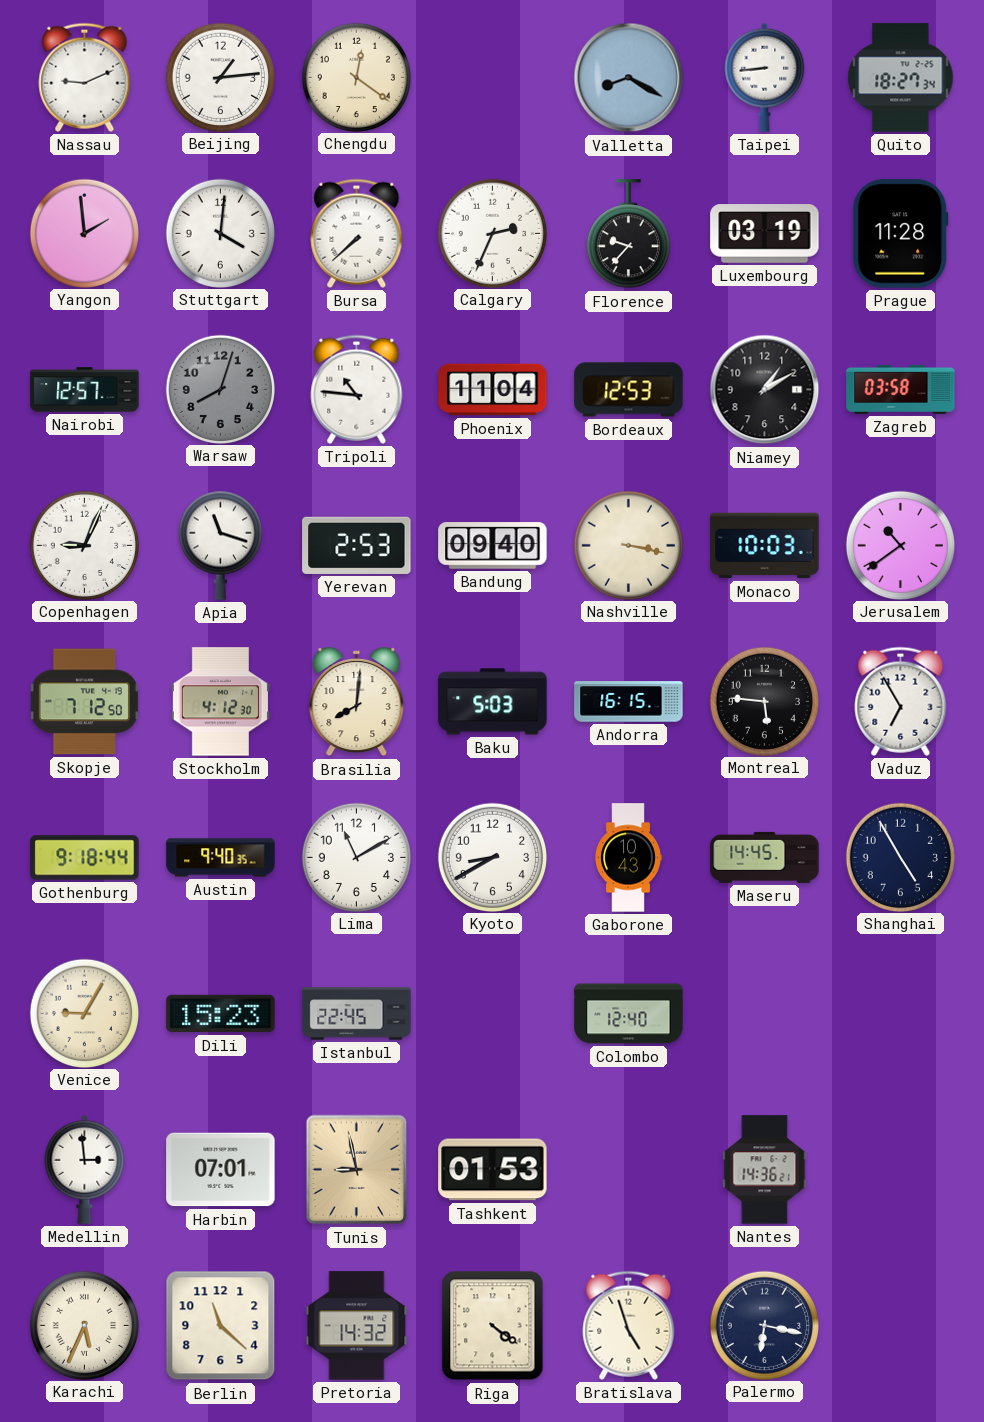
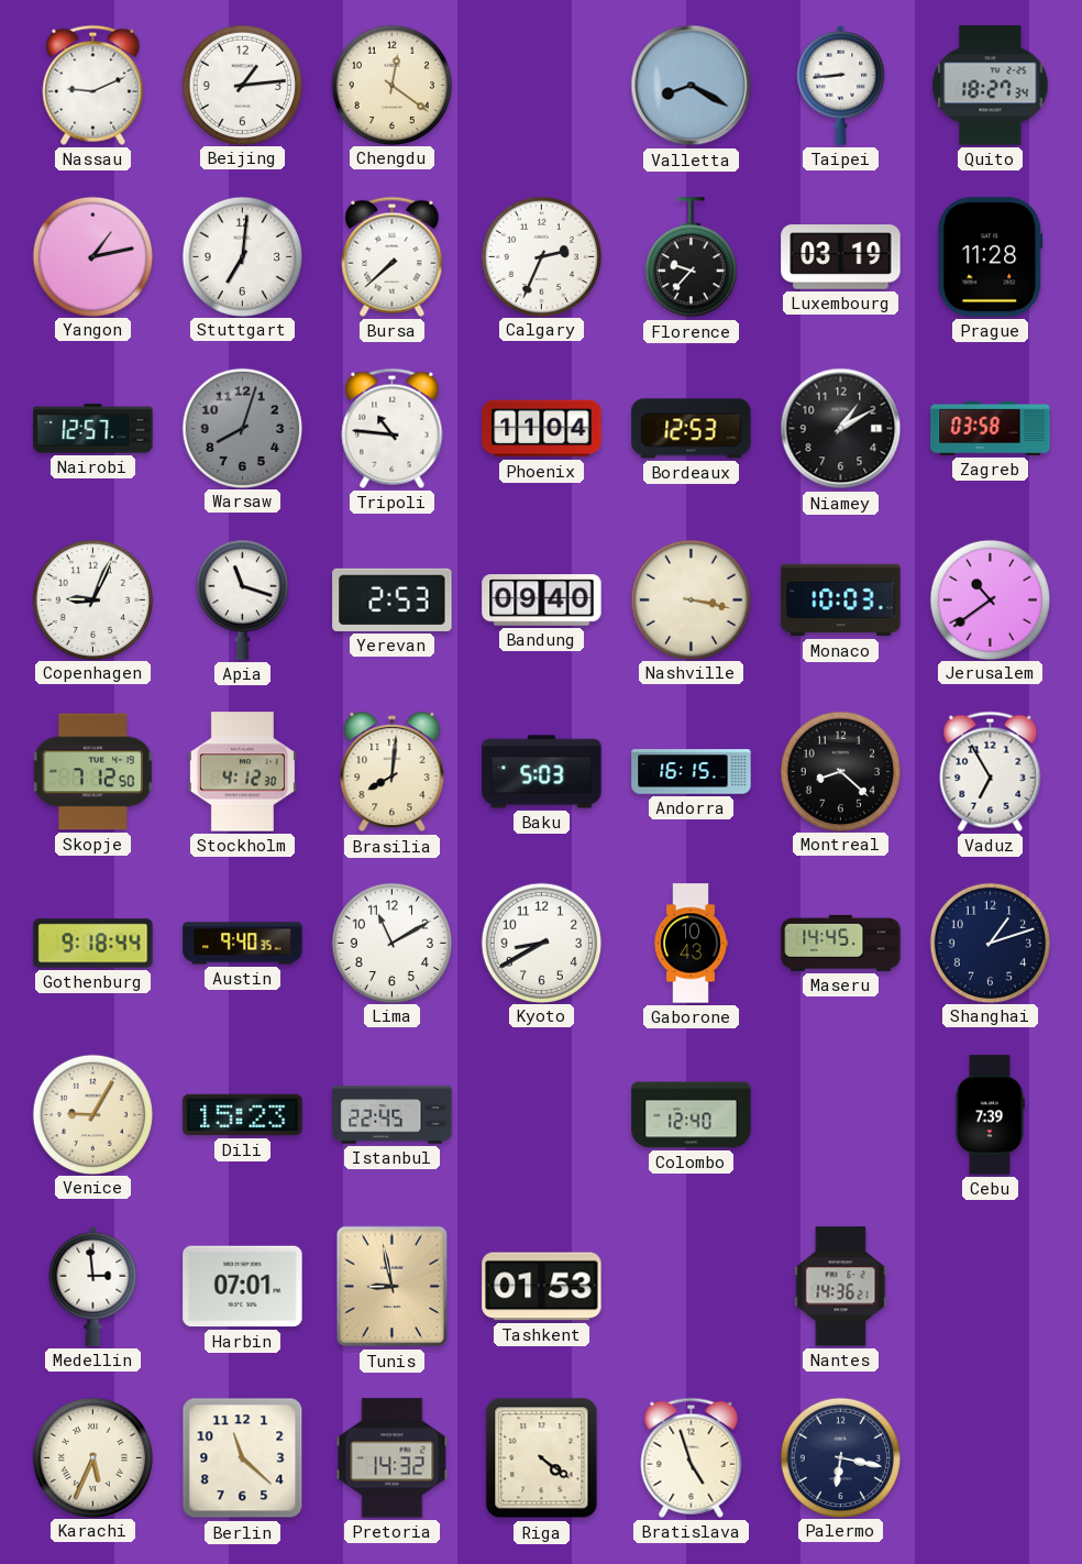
Yangon: 1:59 -> 1:13
Stuttgart: 4:01 -> 7:01
Montreal: 5:46 -> 8:22
Shanghai: 4:55 -> 1:12
Cebu: none -> 7:39
